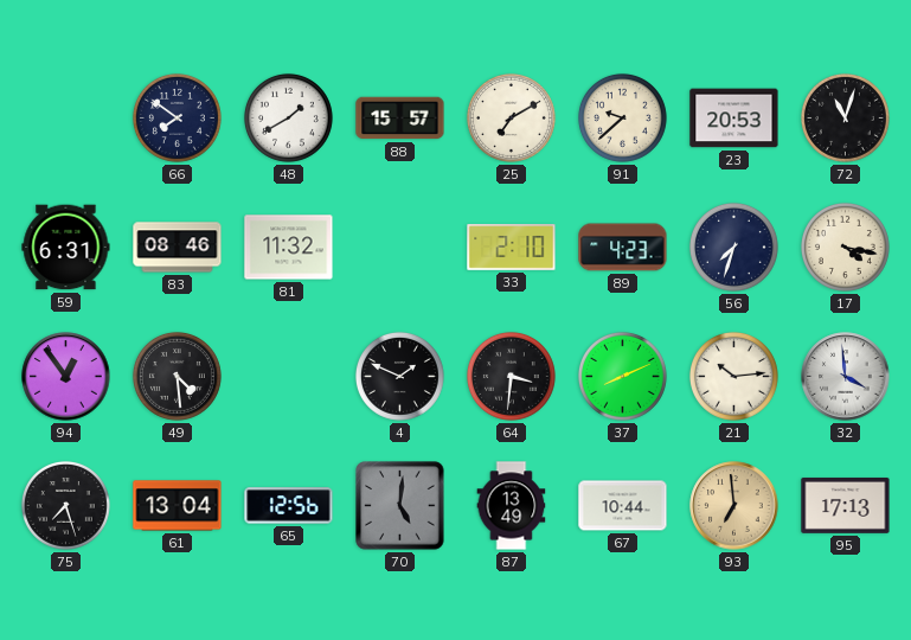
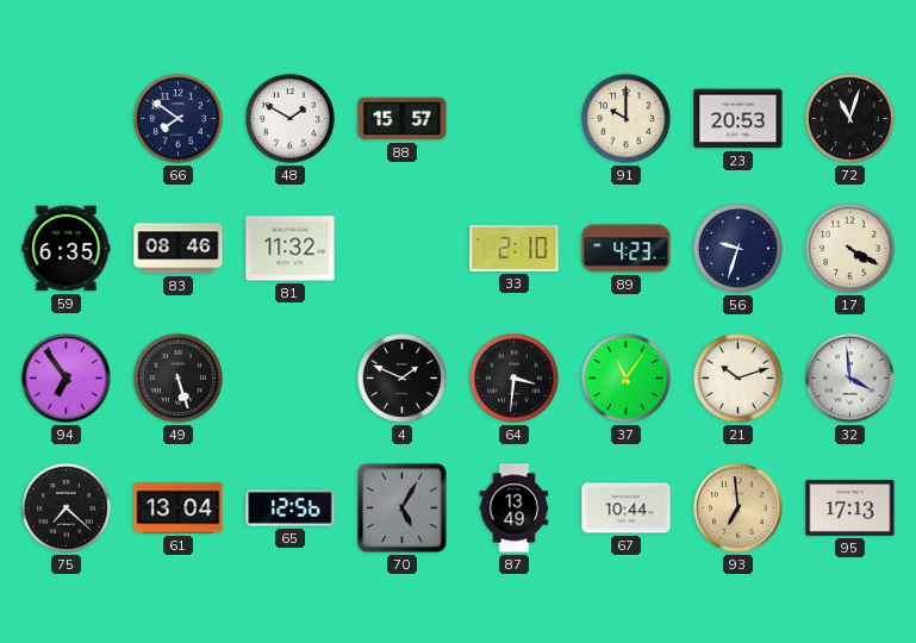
48: 1:40 -> 1:50
25: 7:10 -> none
91: 9:38 -> 10:00
59: 6:31 -> 6:35
56: 7:33 -> 9:33
17: 4:17 -> 4:20
94: 12:54 -> 6:54
49: 4:29 -> 5:27
37: 8:11 -> 11:06
21: 10:14 -> 10:12
75: 7:27 -> 7:22
70: 5:01 -> 5:05
